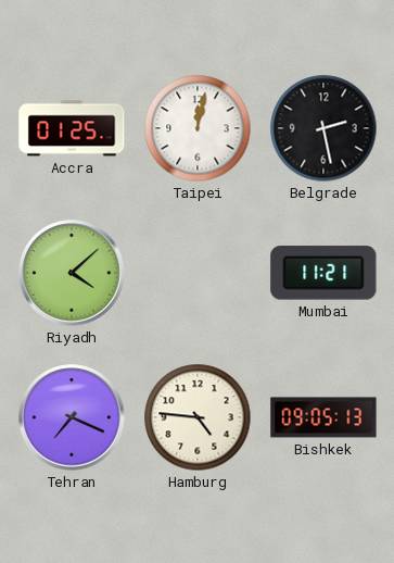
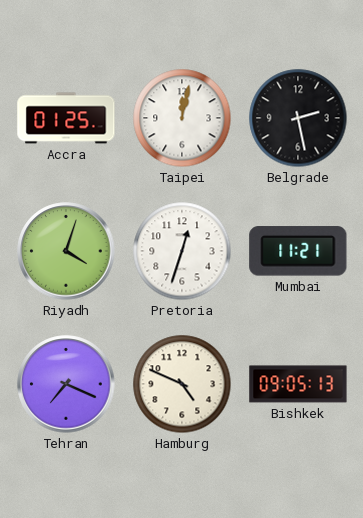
Riyadh: 4:08 -> 4:03
Pretoria: none -> 12:33
Hamburg: 4:46 -> 4:49
